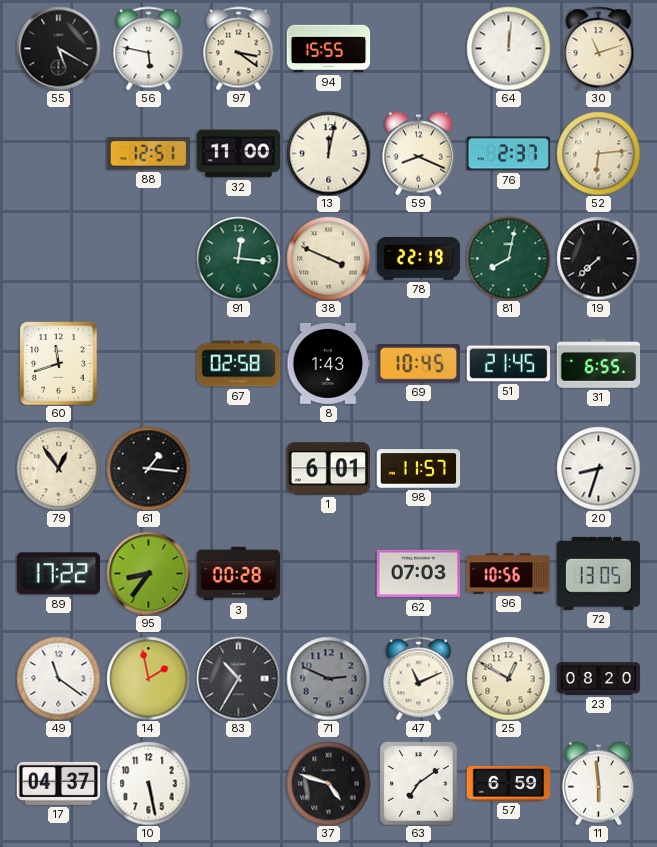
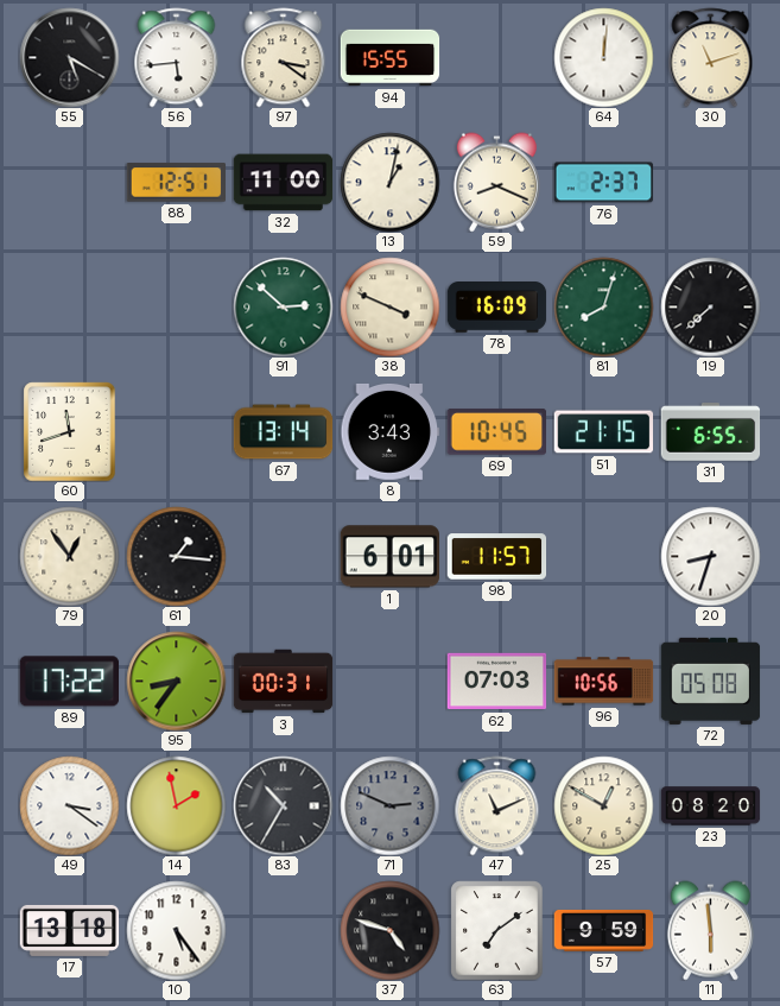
56: 5:47 -> 5:44
13: 12:02 -> 1:02
52: 6:14 -> none
91: 12:16 -> 2:52
78: 22:19 -> 16:09
81: 8:02 -> 8:03
67: 02:58 -> 13:14
8: 1:43 -> 3:43
51: 21:45 -> 21:15
3: 00:28 -> 00:31
72: 13:05 -> 05:08
49: 11:21 -> 3:21
17: 04:37 -> 13:18
10: 5:28 -> 5:24
57: 6:59 -> 9:59
